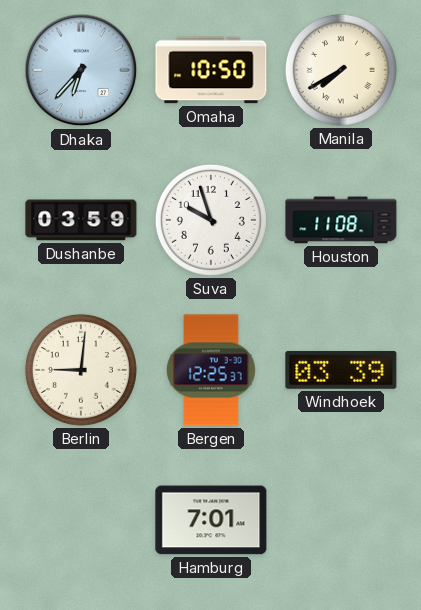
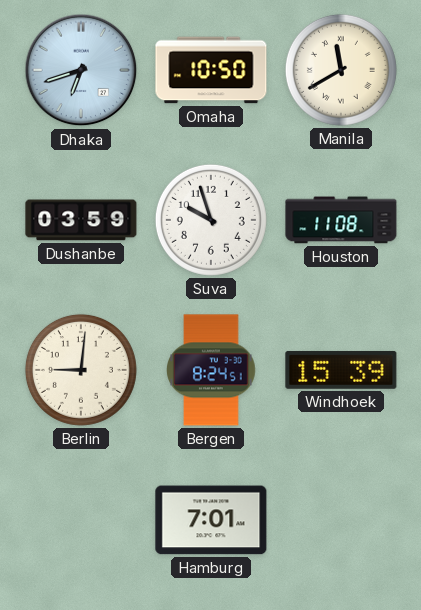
Dhaka: 6:37 -> 6:42
Manila: 7:40 -> 11:40
Bergen: 12:25 -> 8:24
Windhoek: 03:39 -> 15:39
